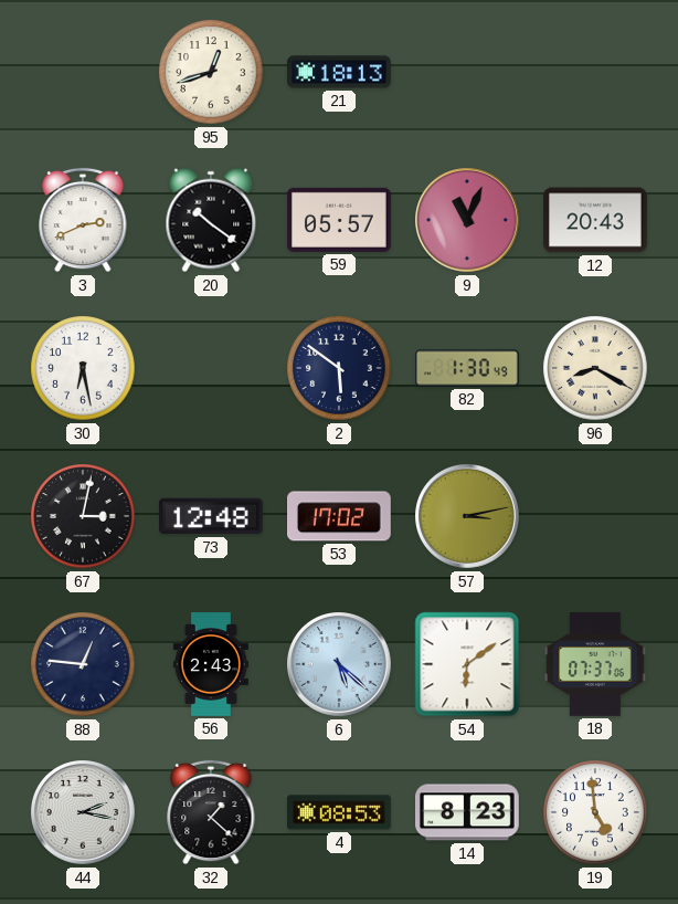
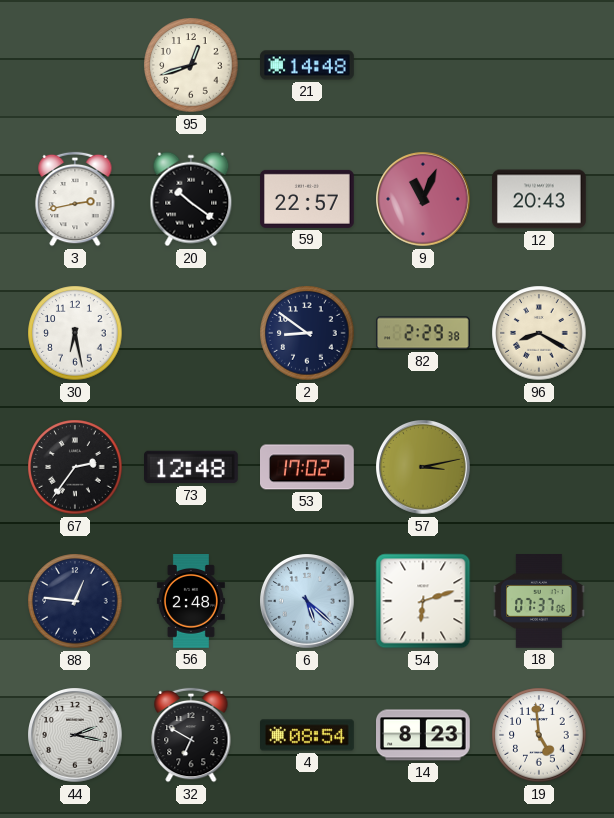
21: 18:13 -> 14:48
3: 2:41 -> 2:43
59: 05:57 -> 22:57
2: 5:51 -> 8:51
82: 1:30 -> 2:29
67: 3:02 -> 2:36
56: 2:43 -> 2:48
54: 6:09 -> 6:12
32: 1:22 -> 6:50
4: 08:53 -> 08:54
